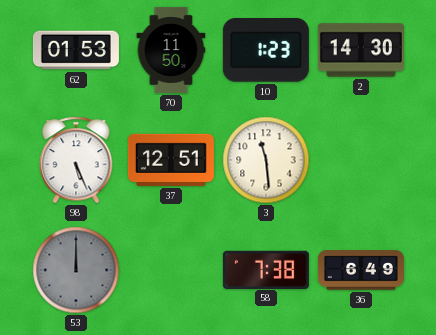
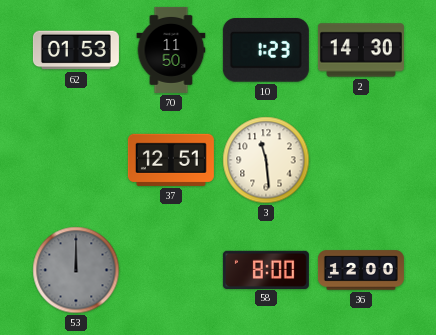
98: 5:26 -> none
58: 7:38 -> 8:00
36: 6:49 -> 12:00
